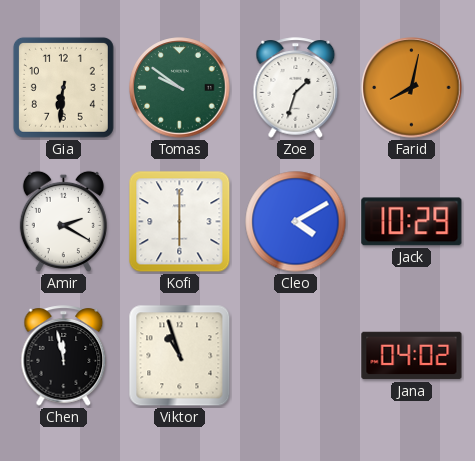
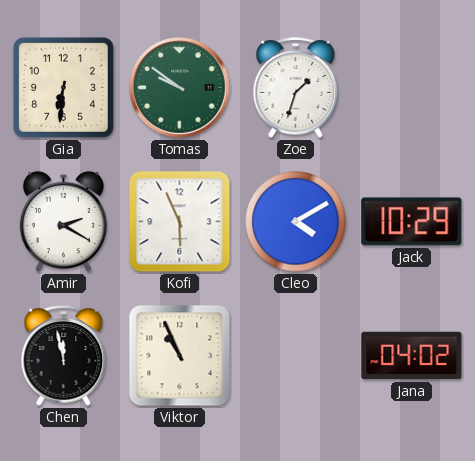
Farid: 8:02 -> none
Kofi: 6:00 -> 5:56
Viktor: 10:57 -> 10:56
